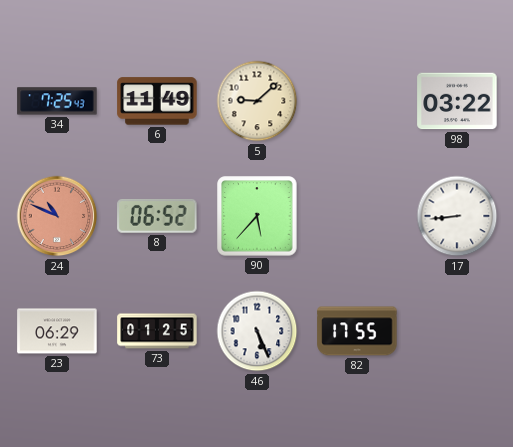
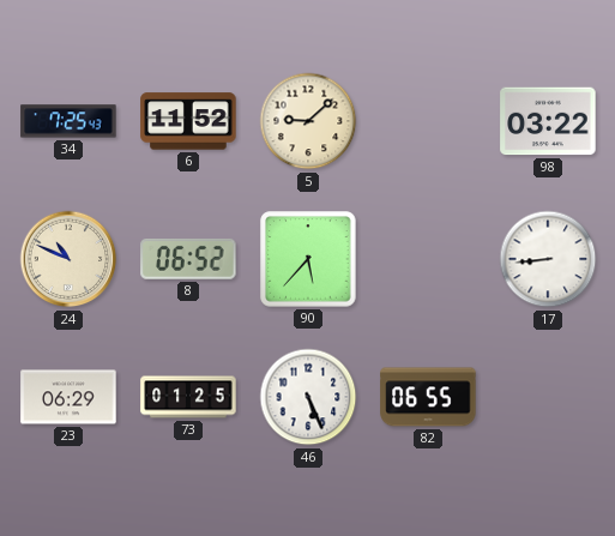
6: 11:49 -> 11:52
24 dial: salmon -> cream
82: 17:55 -> 06:55
